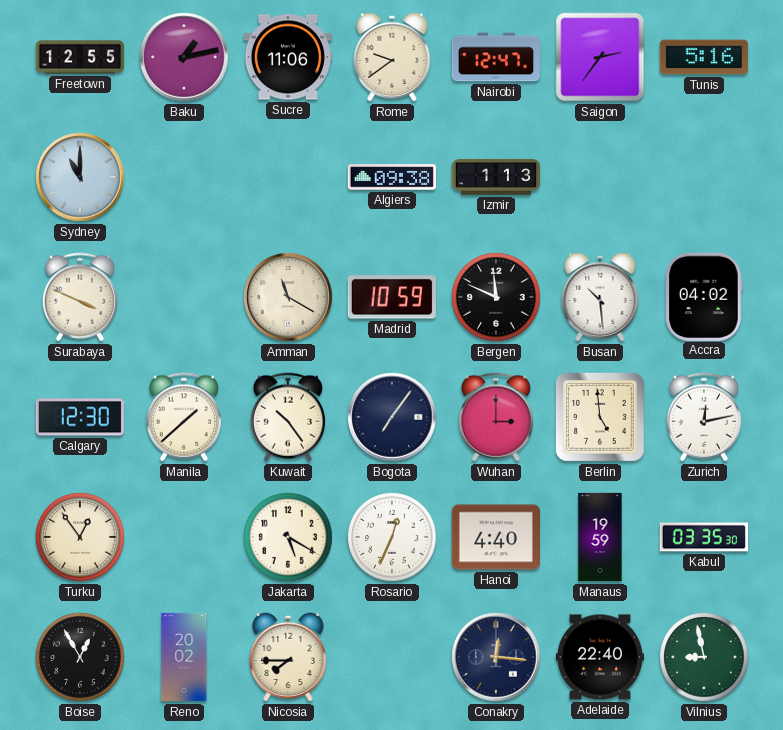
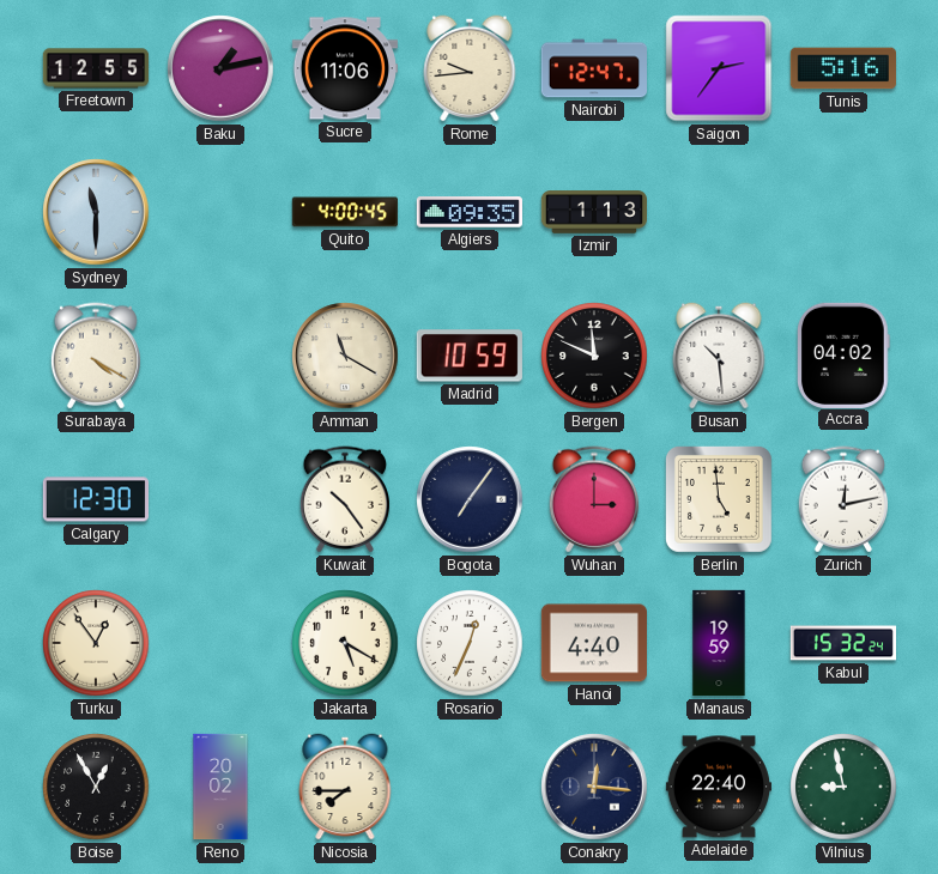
Rome: 9:39 -> 9:44
Sydney: 11:00 -> 11:30
Quito: none -> 4:00
Algiers: 09:38 -> 09:35
Surabaya: 3:49 -> 4:20
Manila: 1:38 -> none
Kabul: 03:35 -> 15:32
